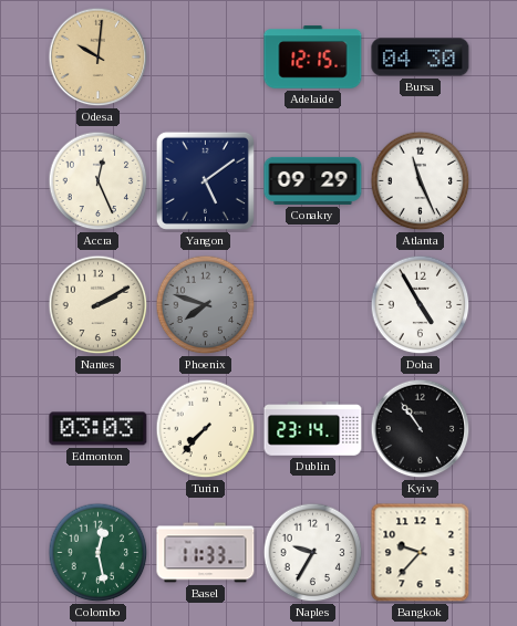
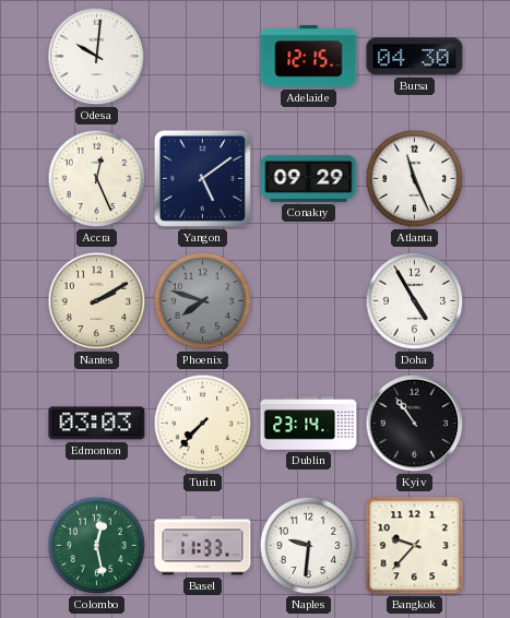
Odesa dial: champagne -> white
Naples: 9:35 -> 9:31
